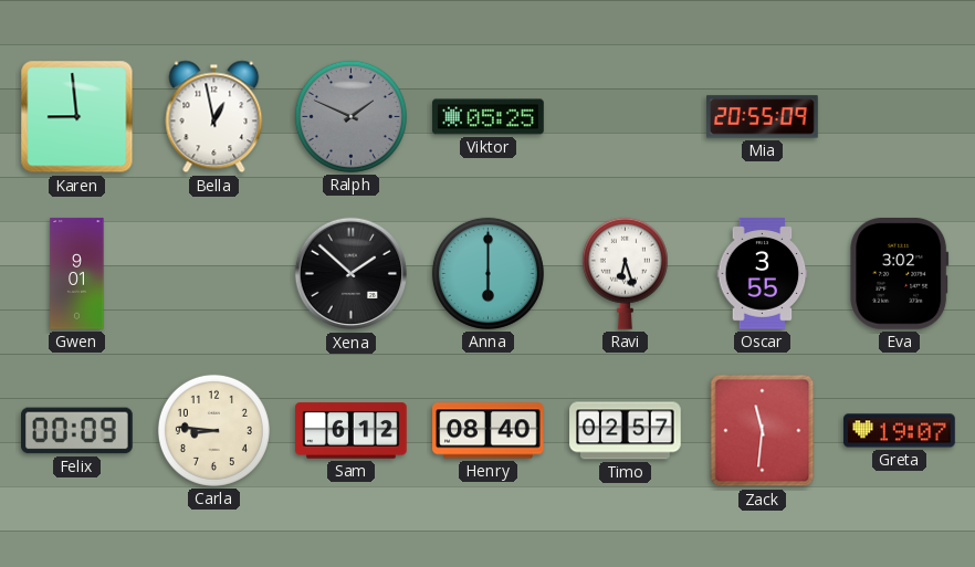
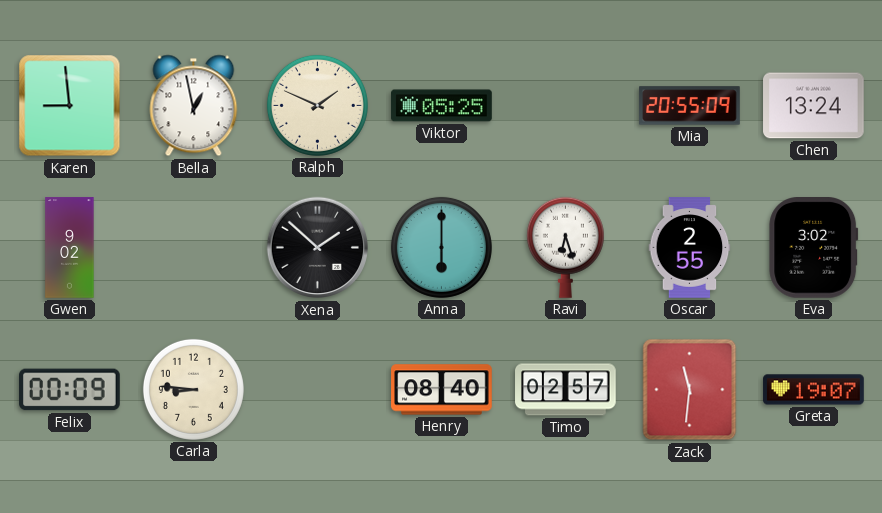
Ralph dial: grey -> cream
Chen: none -> 13:24
Gwen: 9:01 -> 9:02
Oscar: 3:55 -> 2:55
Sam: 6:12 -> none
